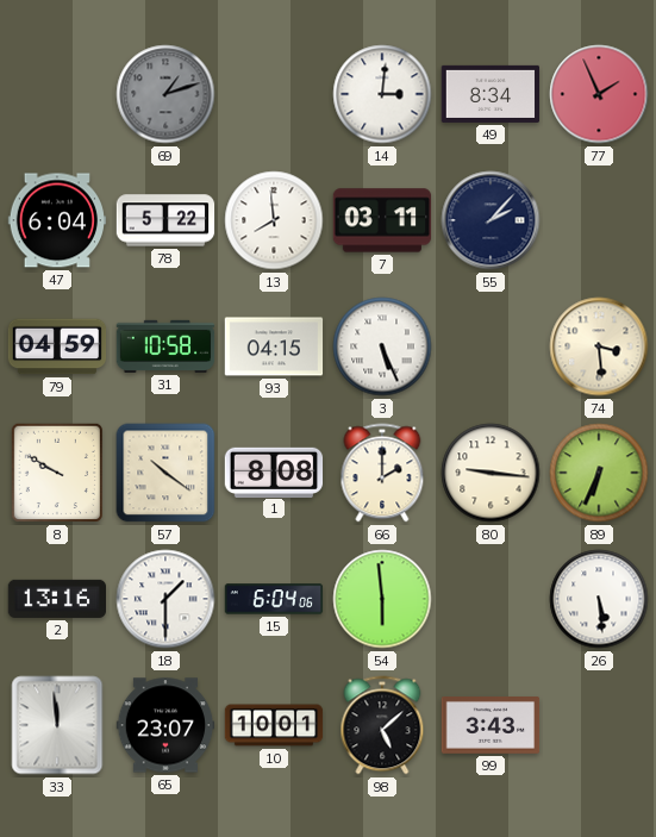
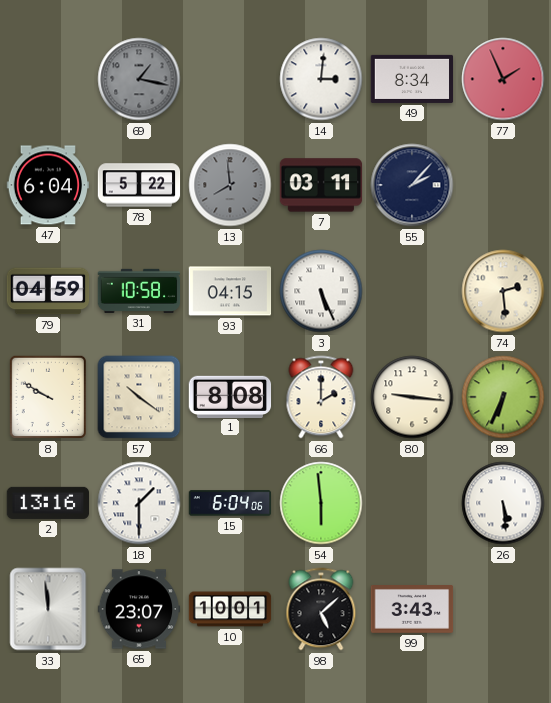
69: 1:12 -> 1:17
13 dial: white -> grey
74: 3:29 -> 2:29
